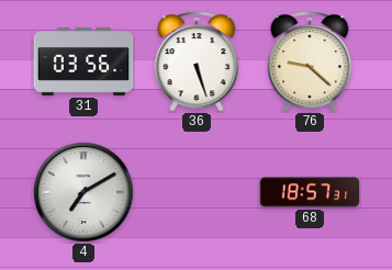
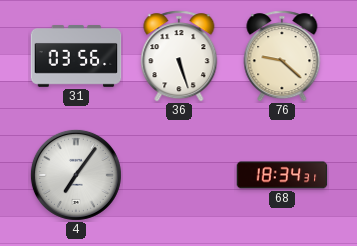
4: 7:10 -> 7:06
68: 18:57 -> 18:34
